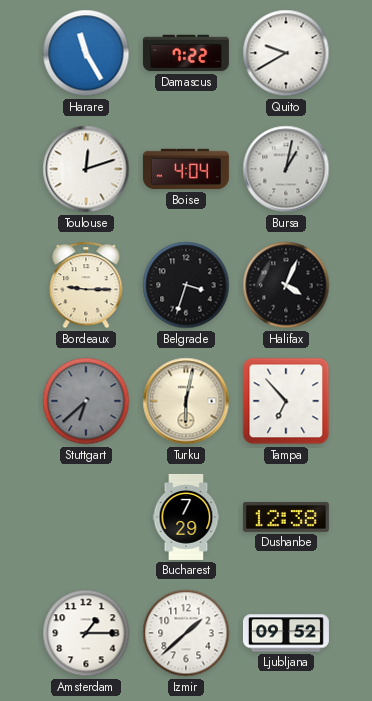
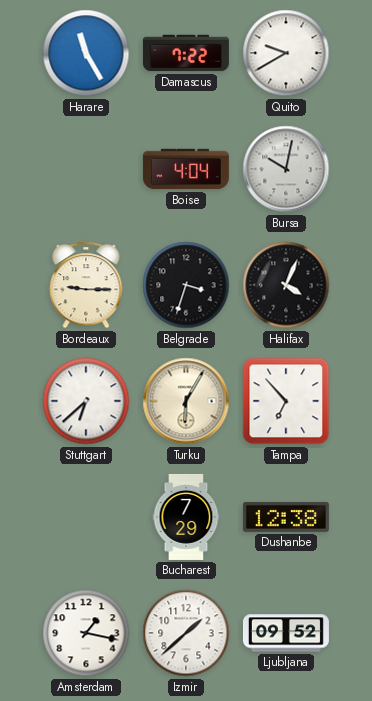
Toulouse: 12:12 -> none
Bursa: 1:02 -> 10:02
Stuttgart dial: grey -> white
Turku: 6:02 -> 6:05
Amsterdam: 1:15 -> 1:17
